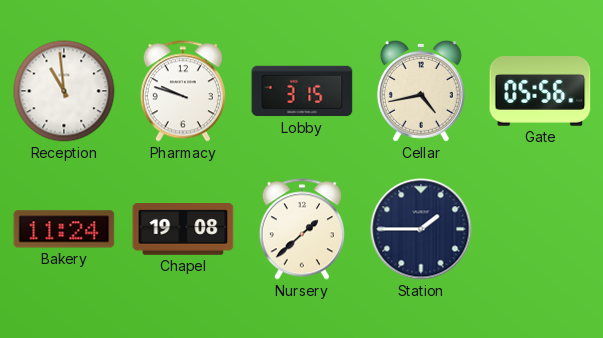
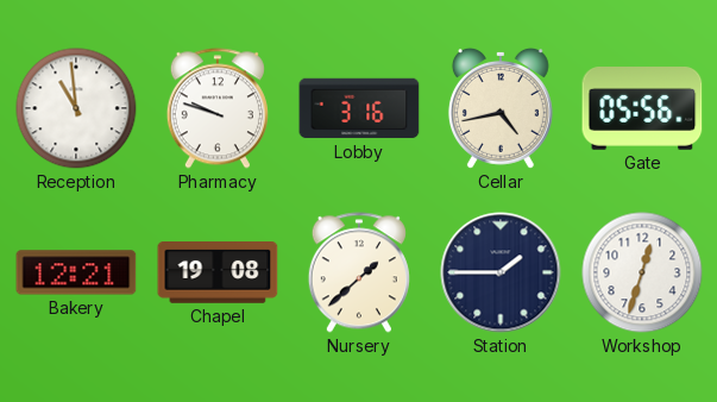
Lobby: 3:15 -> 3:16
Bakery: 11:24 -> 12:21
Workshop: none -> 12:33
